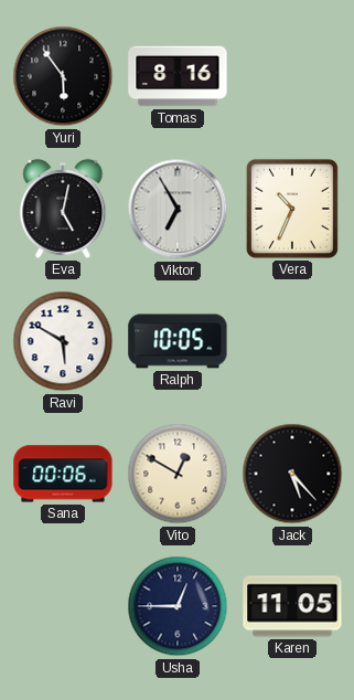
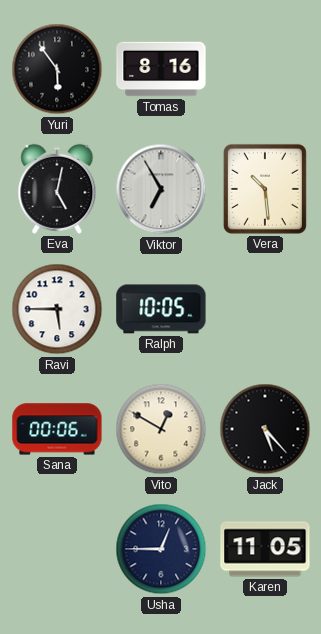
Vera: 10:34 -> 10:29
Ravi: 5:50 -> 5:45
